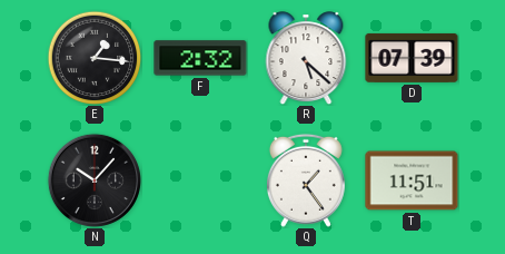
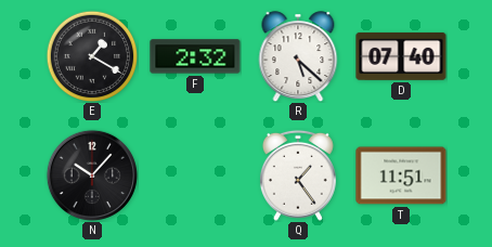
E: 1:16 -> 1:20
D: 07:39 -> 07:40
